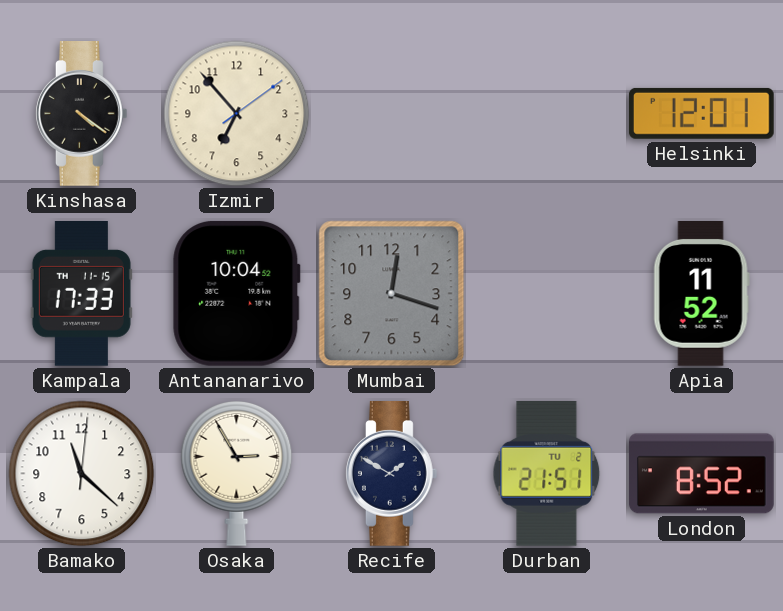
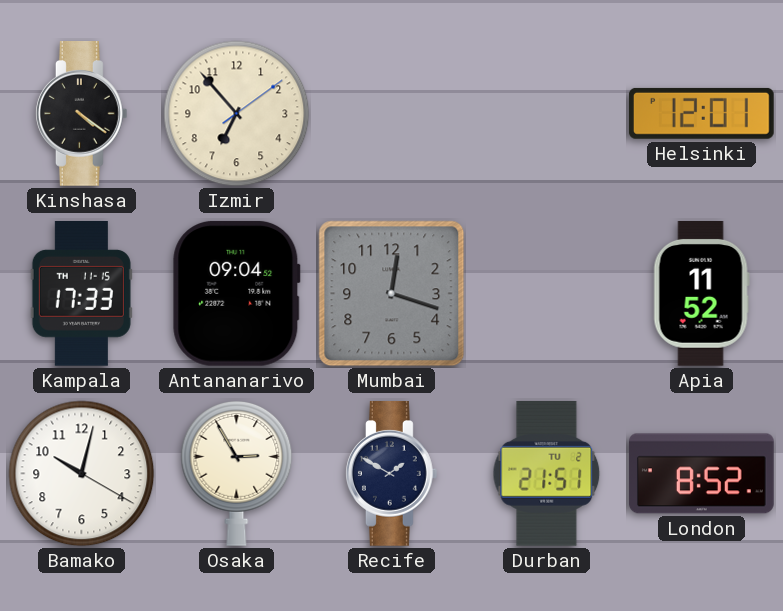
Antananarivo: 10:04 -> 09:04
Bamako: 11:22 -> 10:02
